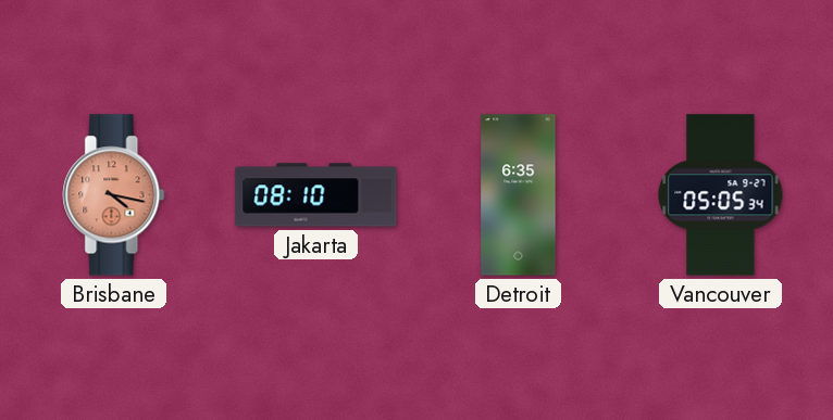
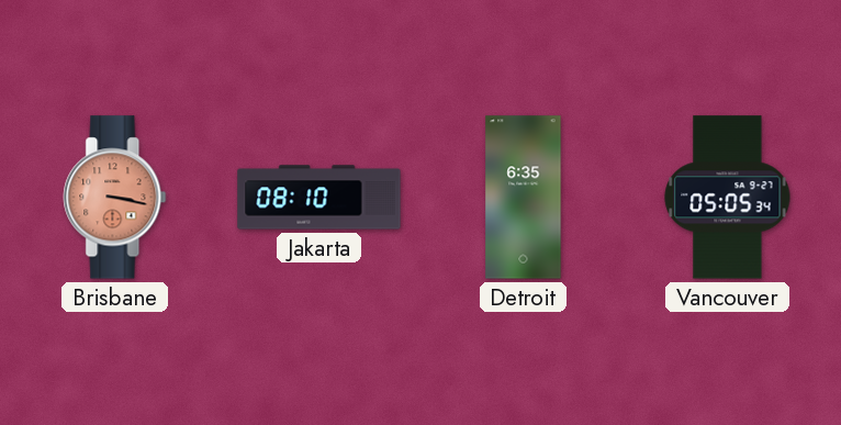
Brisbane: 4:17 -> 3:17
